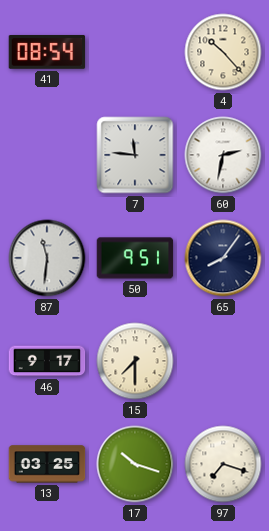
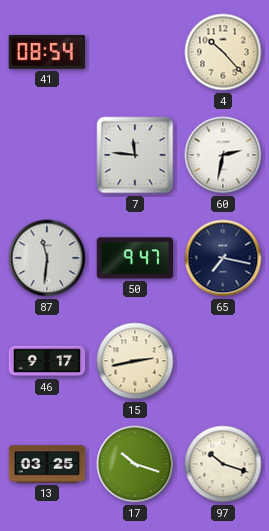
50: 9:51 -> 9:47
65: 8:06 -> 7:17
15: 7:30 -> 2:43
97: 7:18 -> 10:18
